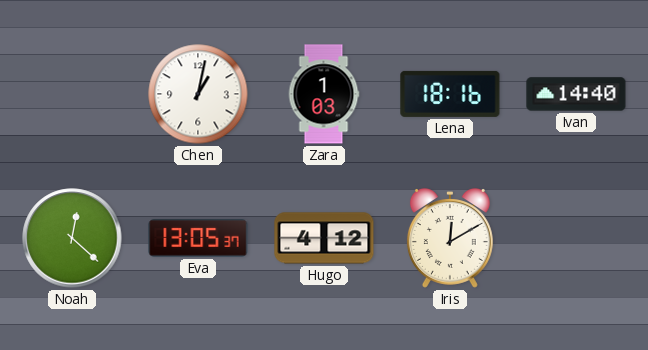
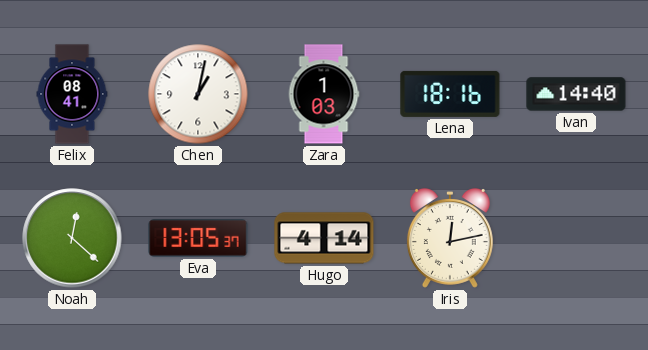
Felix: none -> 08:41
Hugo: 4:12 -> 4:14
Iris: 12:10 -> 12:13
